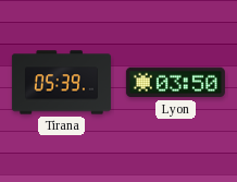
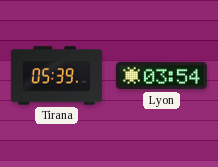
Lyon: 03:50 -> 03:54
